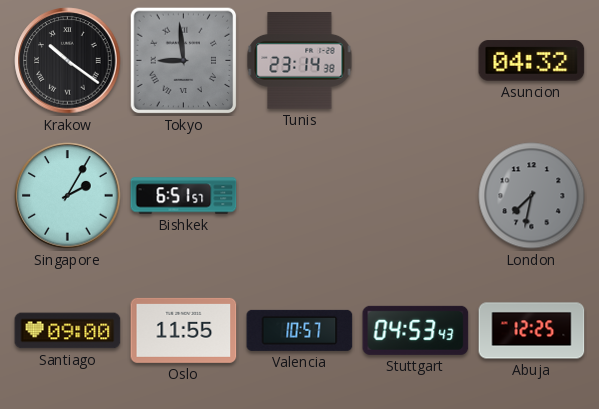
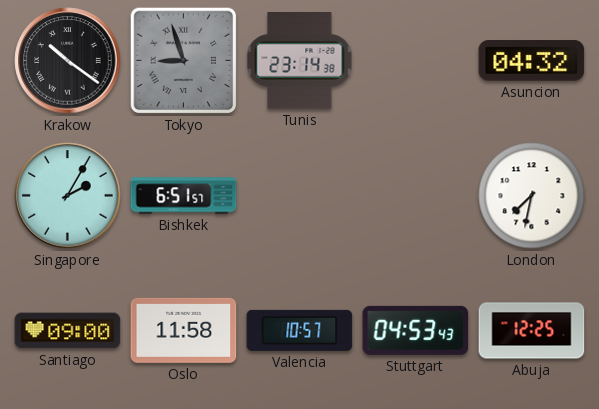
Tokyo: 8:59 -> 8:57
London dial: grey -> white
Oslo: 11:55 -> 11:58
